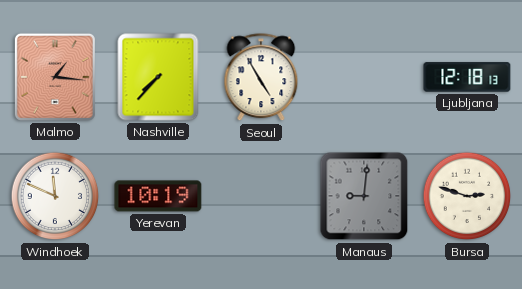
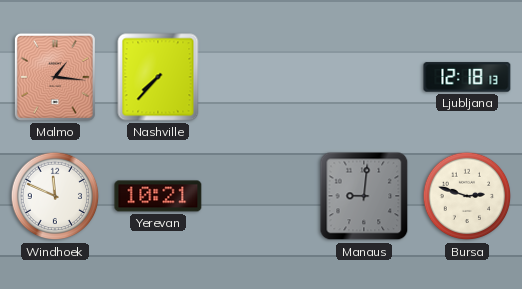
Seoul: 4:55 -> none
Yerevan: 10:19 -> 10:21
